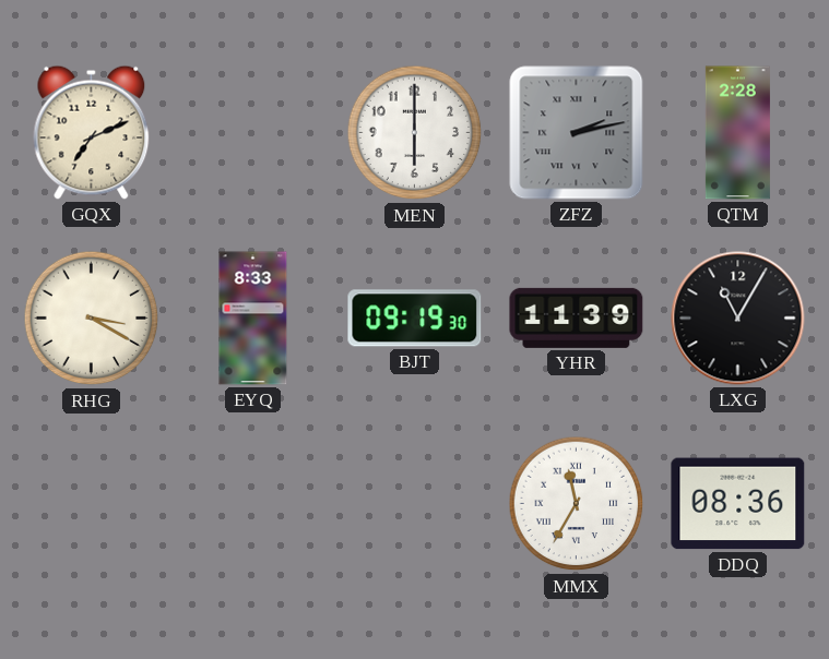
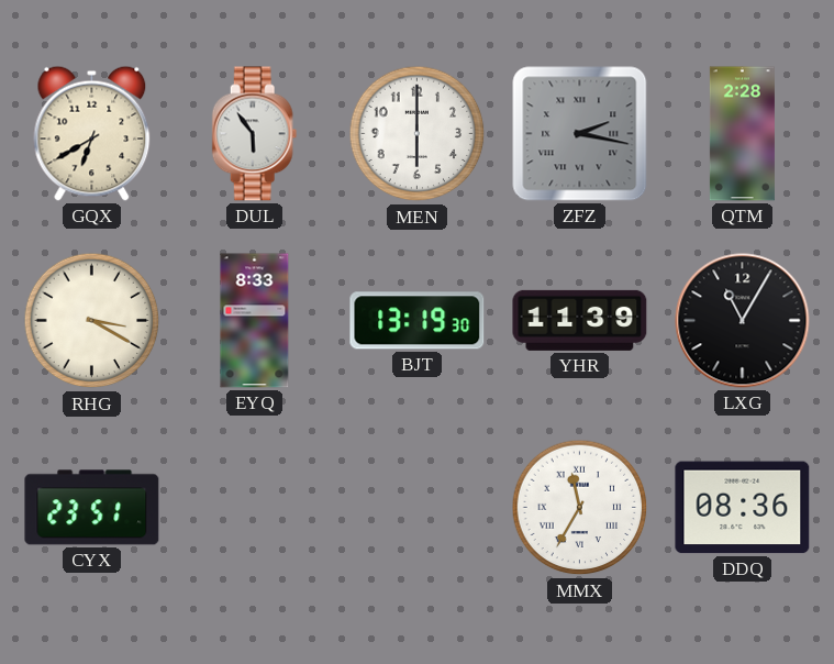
GQX: 7:11 -> 6:40
DUL: none -> 5:54
ZFZ: 2:13 -> 2:17
BJT: 09:19 -> 13:19
CYX: none -> 23:51
